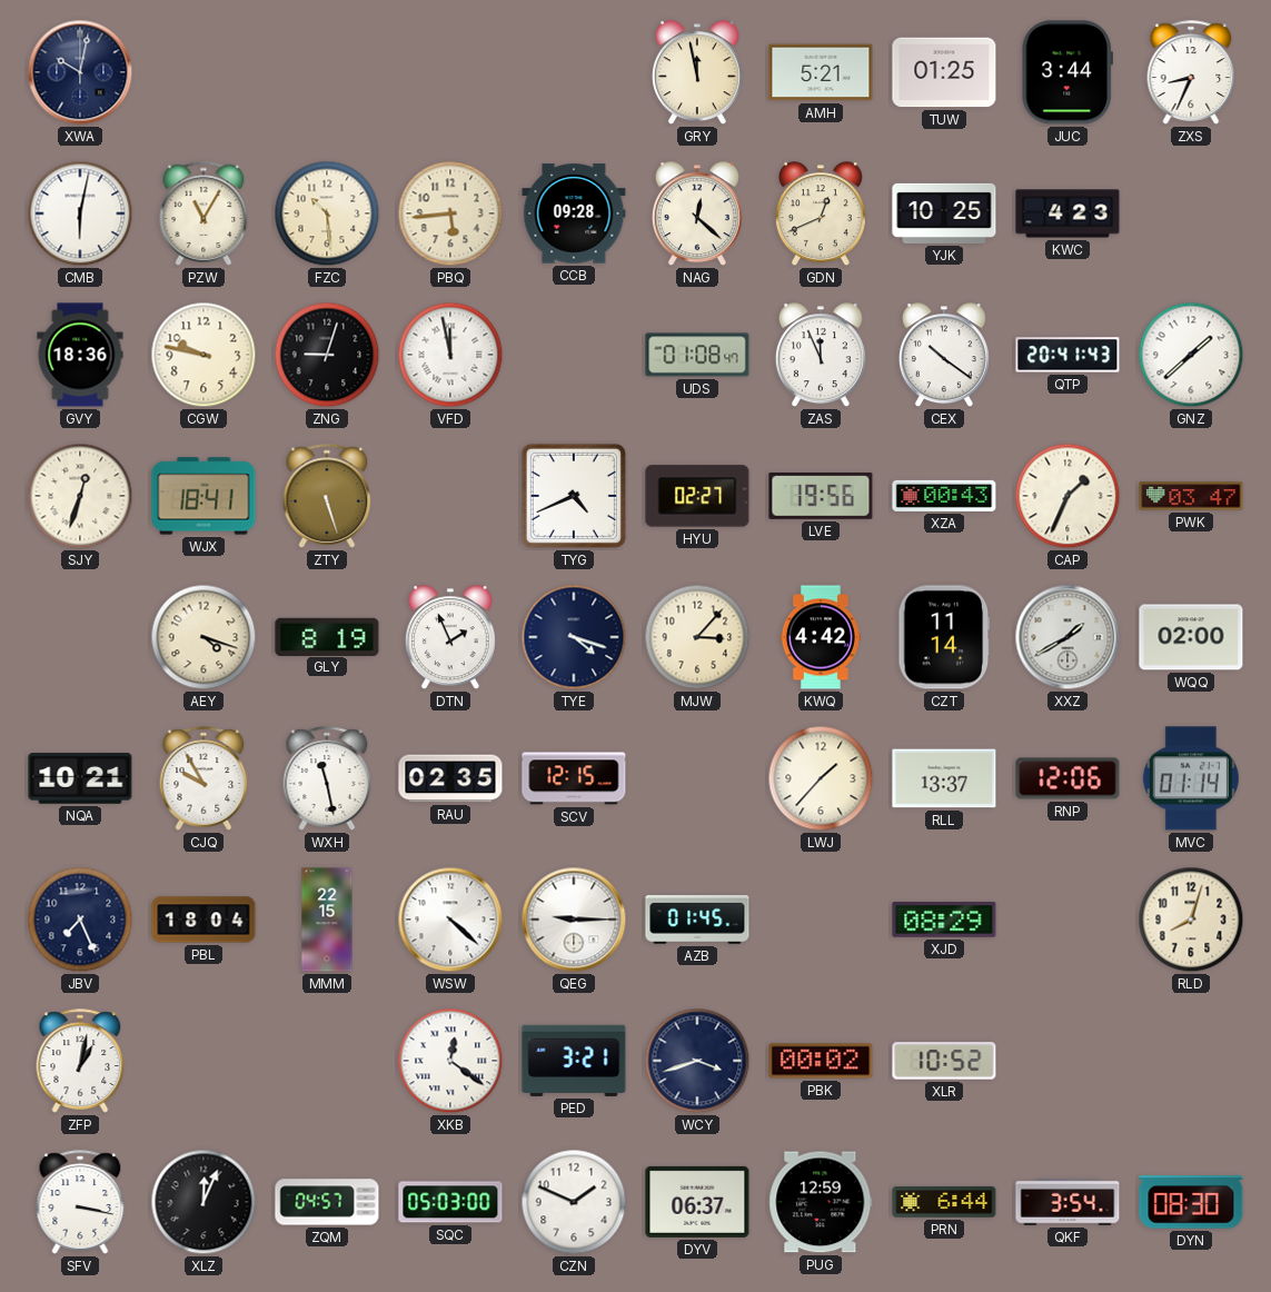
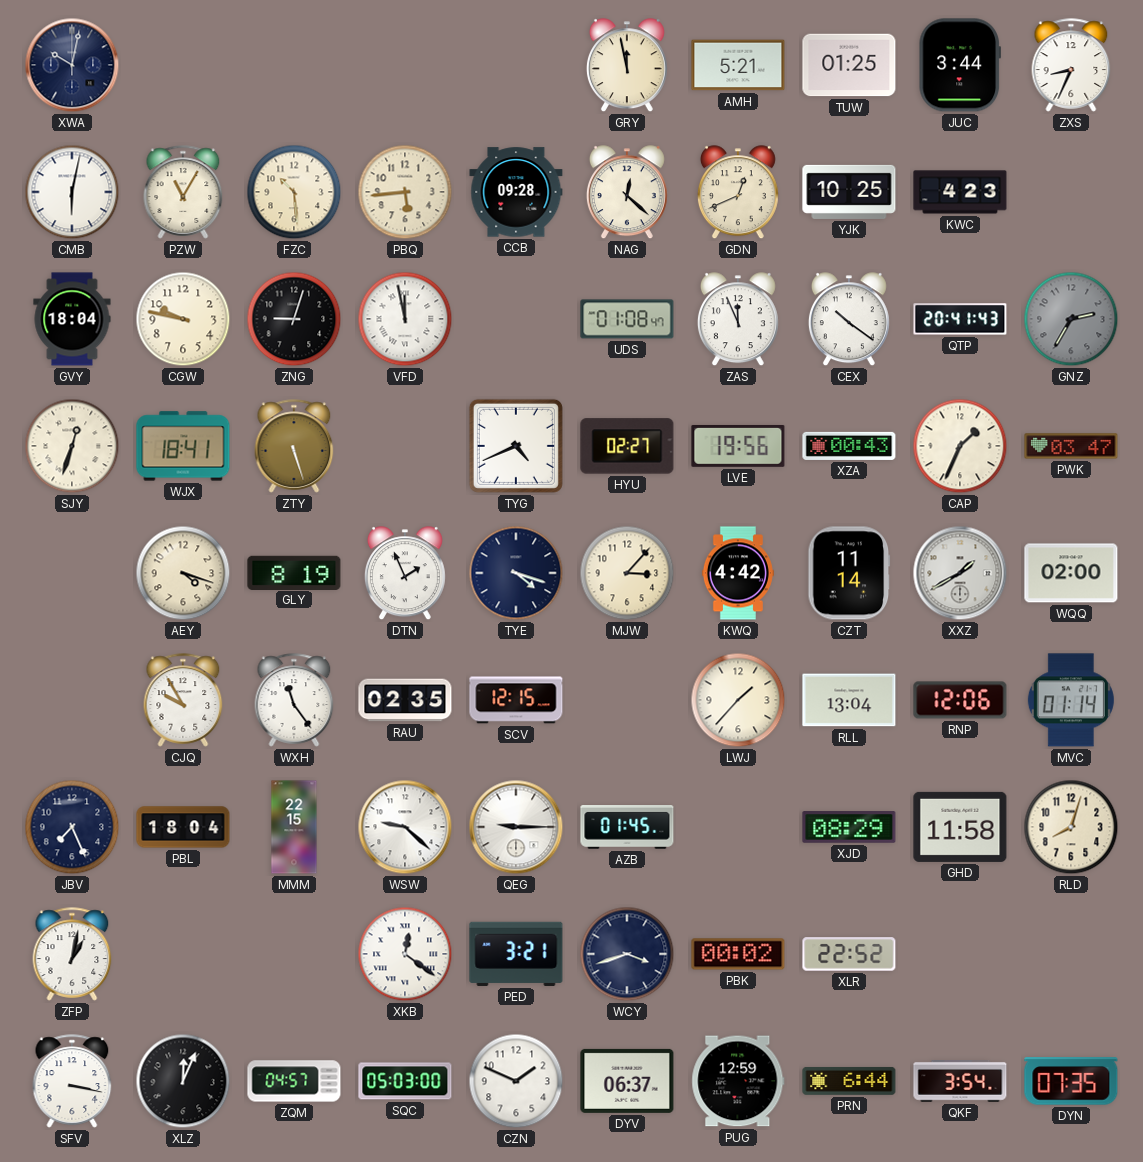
GVY: 18:36 -> 18:04
GNZ: 1:38 -> 2:35
GNZ dial: white -> grey
NQA: 10:21 -> none
WXH: 11:28 -> 11:24
RLL: 13:37 -> 13:04
WSW: 4:22 -> 9:22
GHD: none -> 11:58
XLR: 10:52 -> 22:52
DYN: 08:30 -> 07:35
